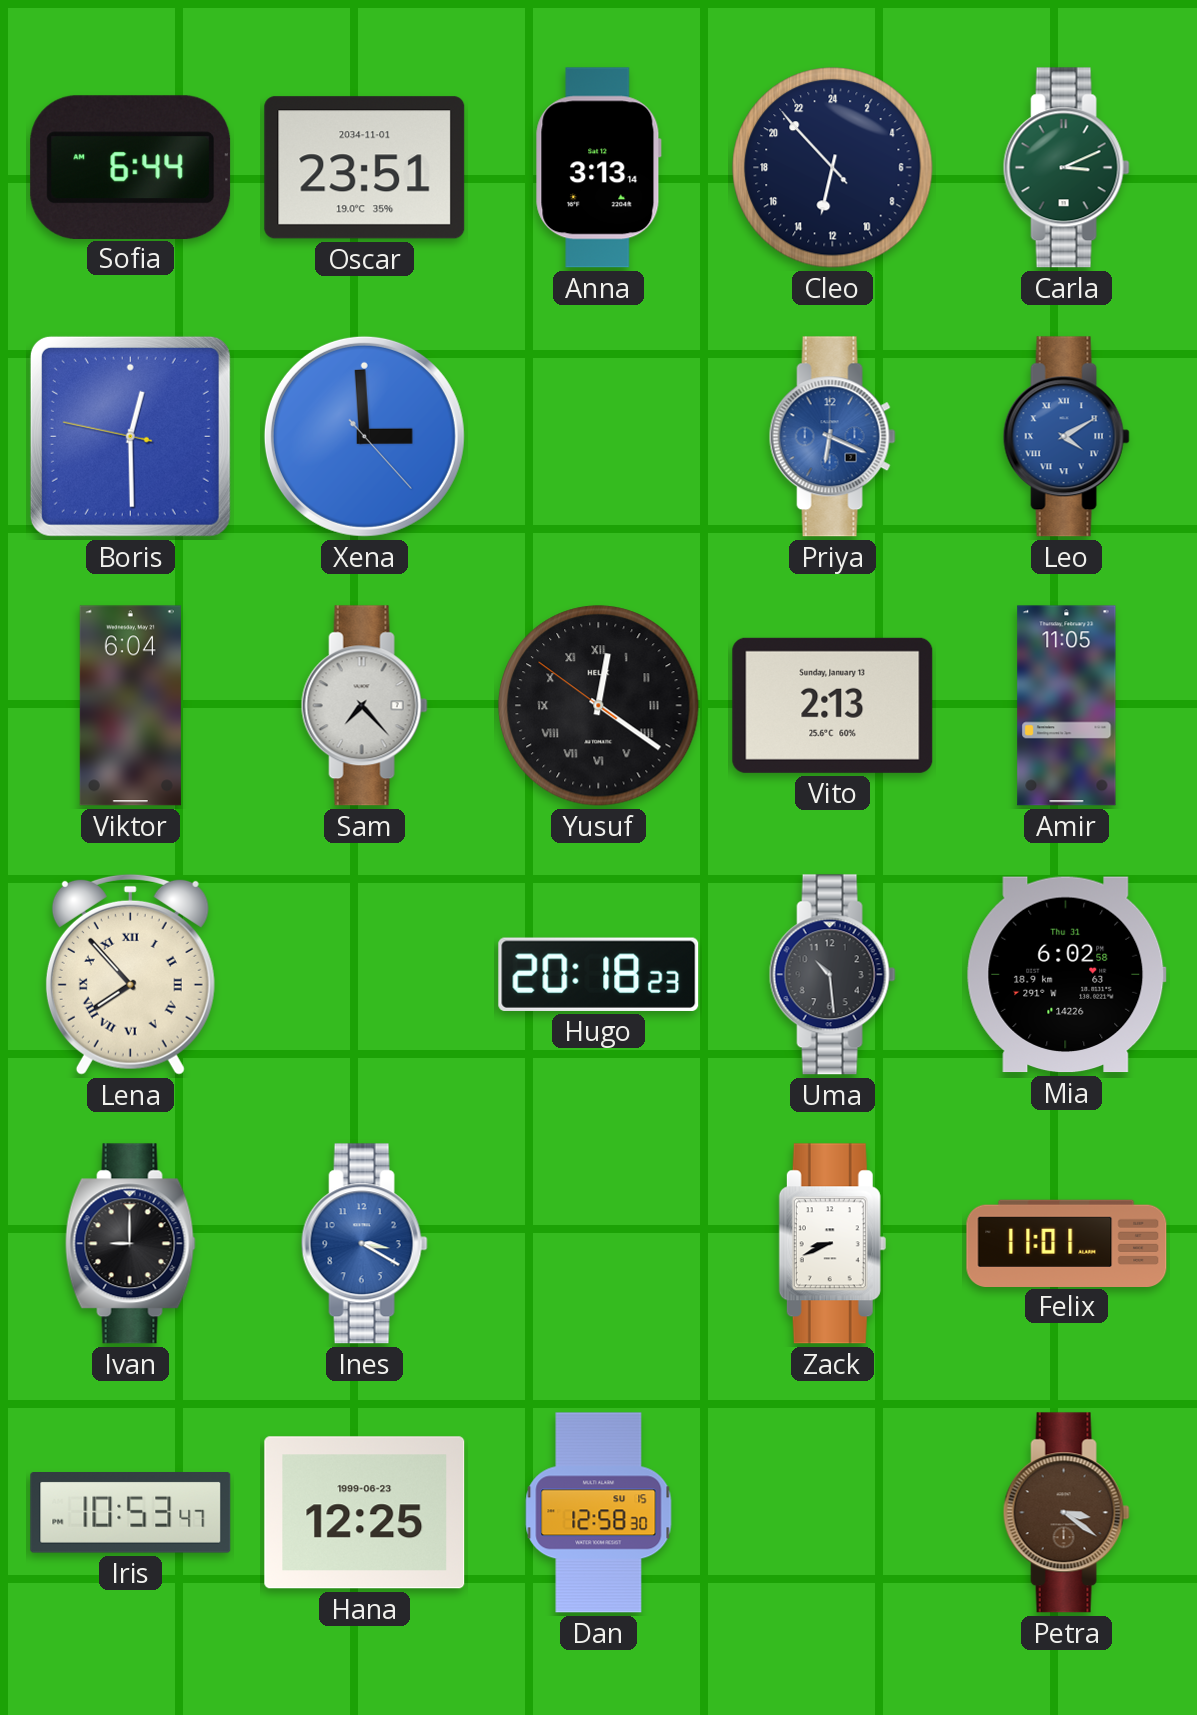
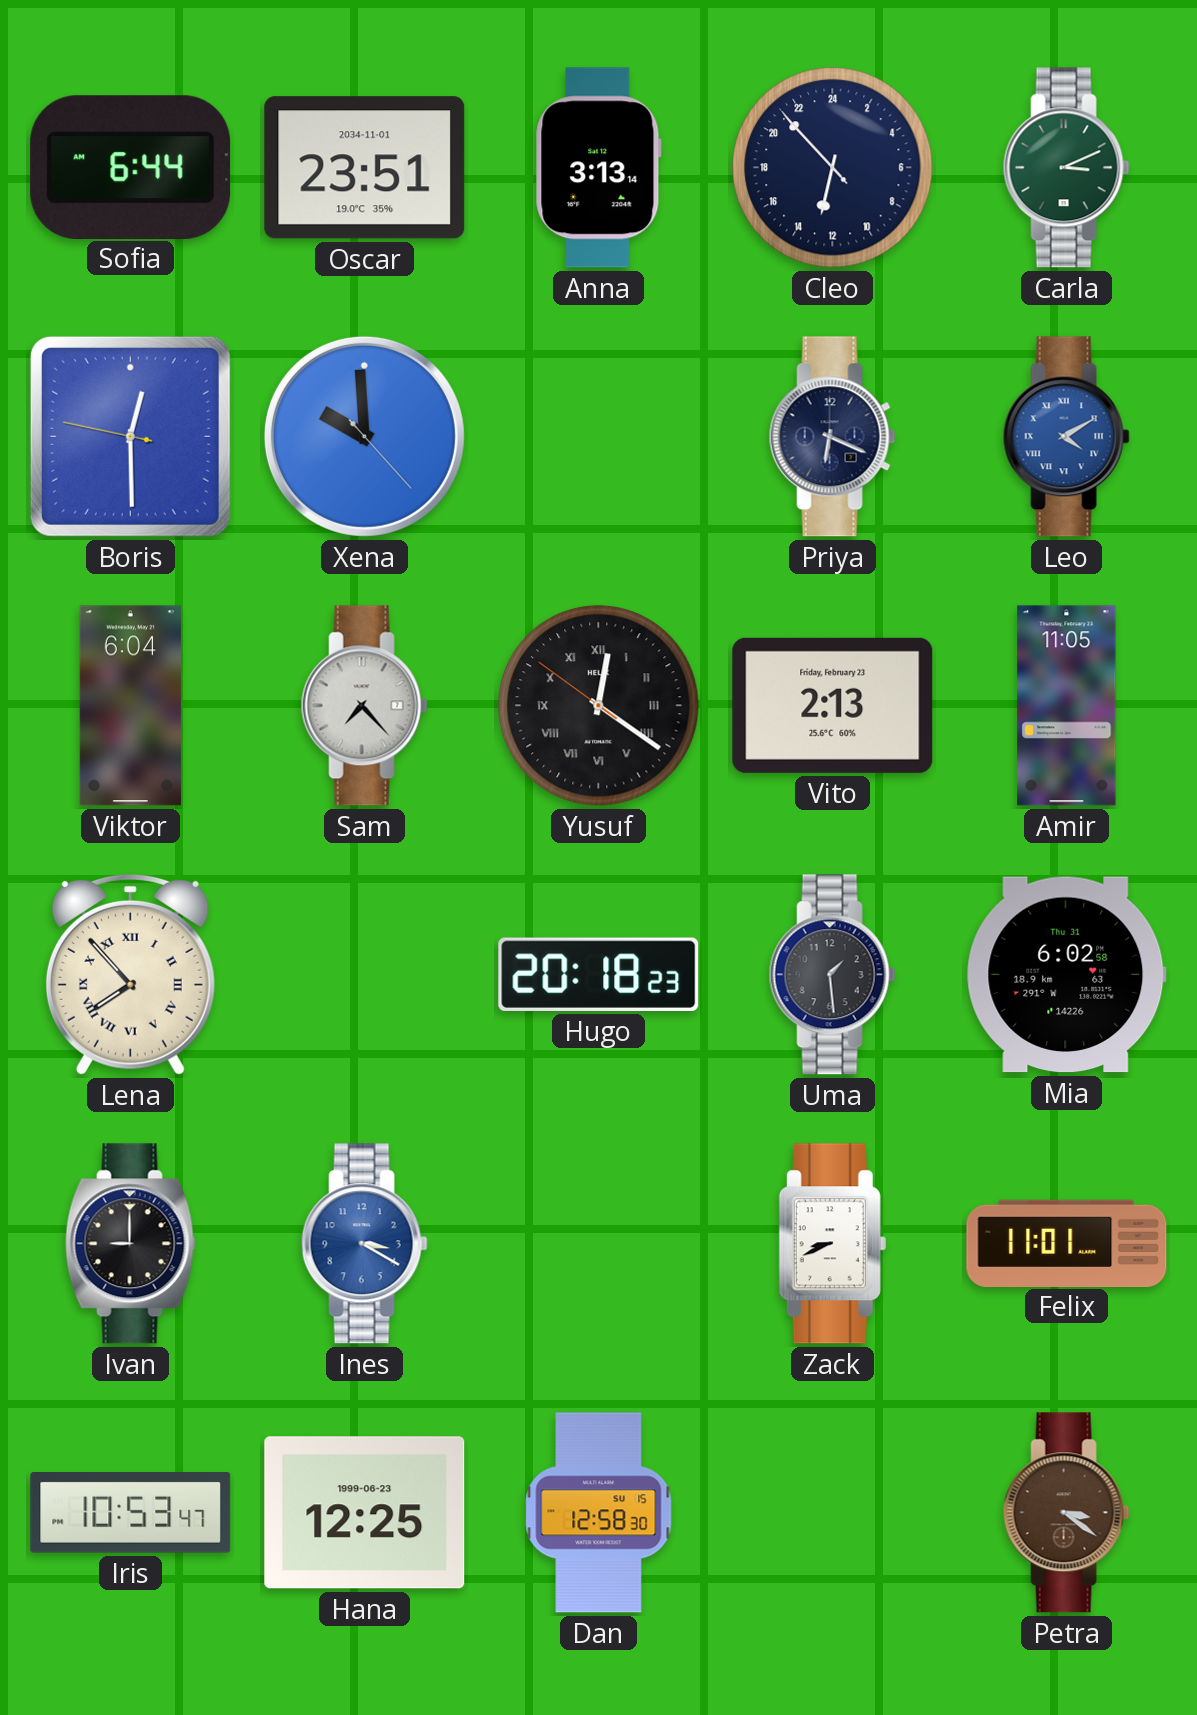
Xena: 2:59 -> 9:59
Priya dial: blue -> navy
Vito date: Sunday, January 13 -> Friday, February 23
Uma: 10:29 -> 1:29
